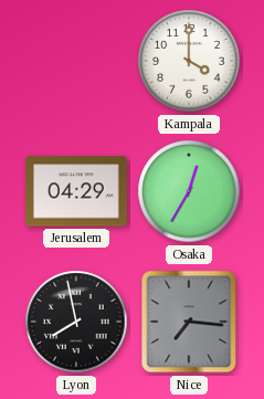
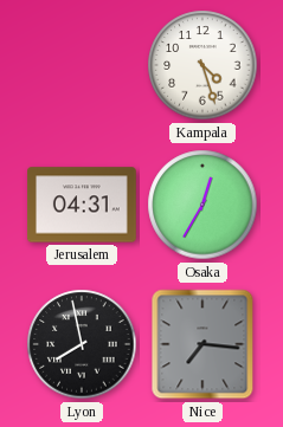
Kampala: 4:00 -> 4:27
Jerusalem: 04:29 -> 04:31
